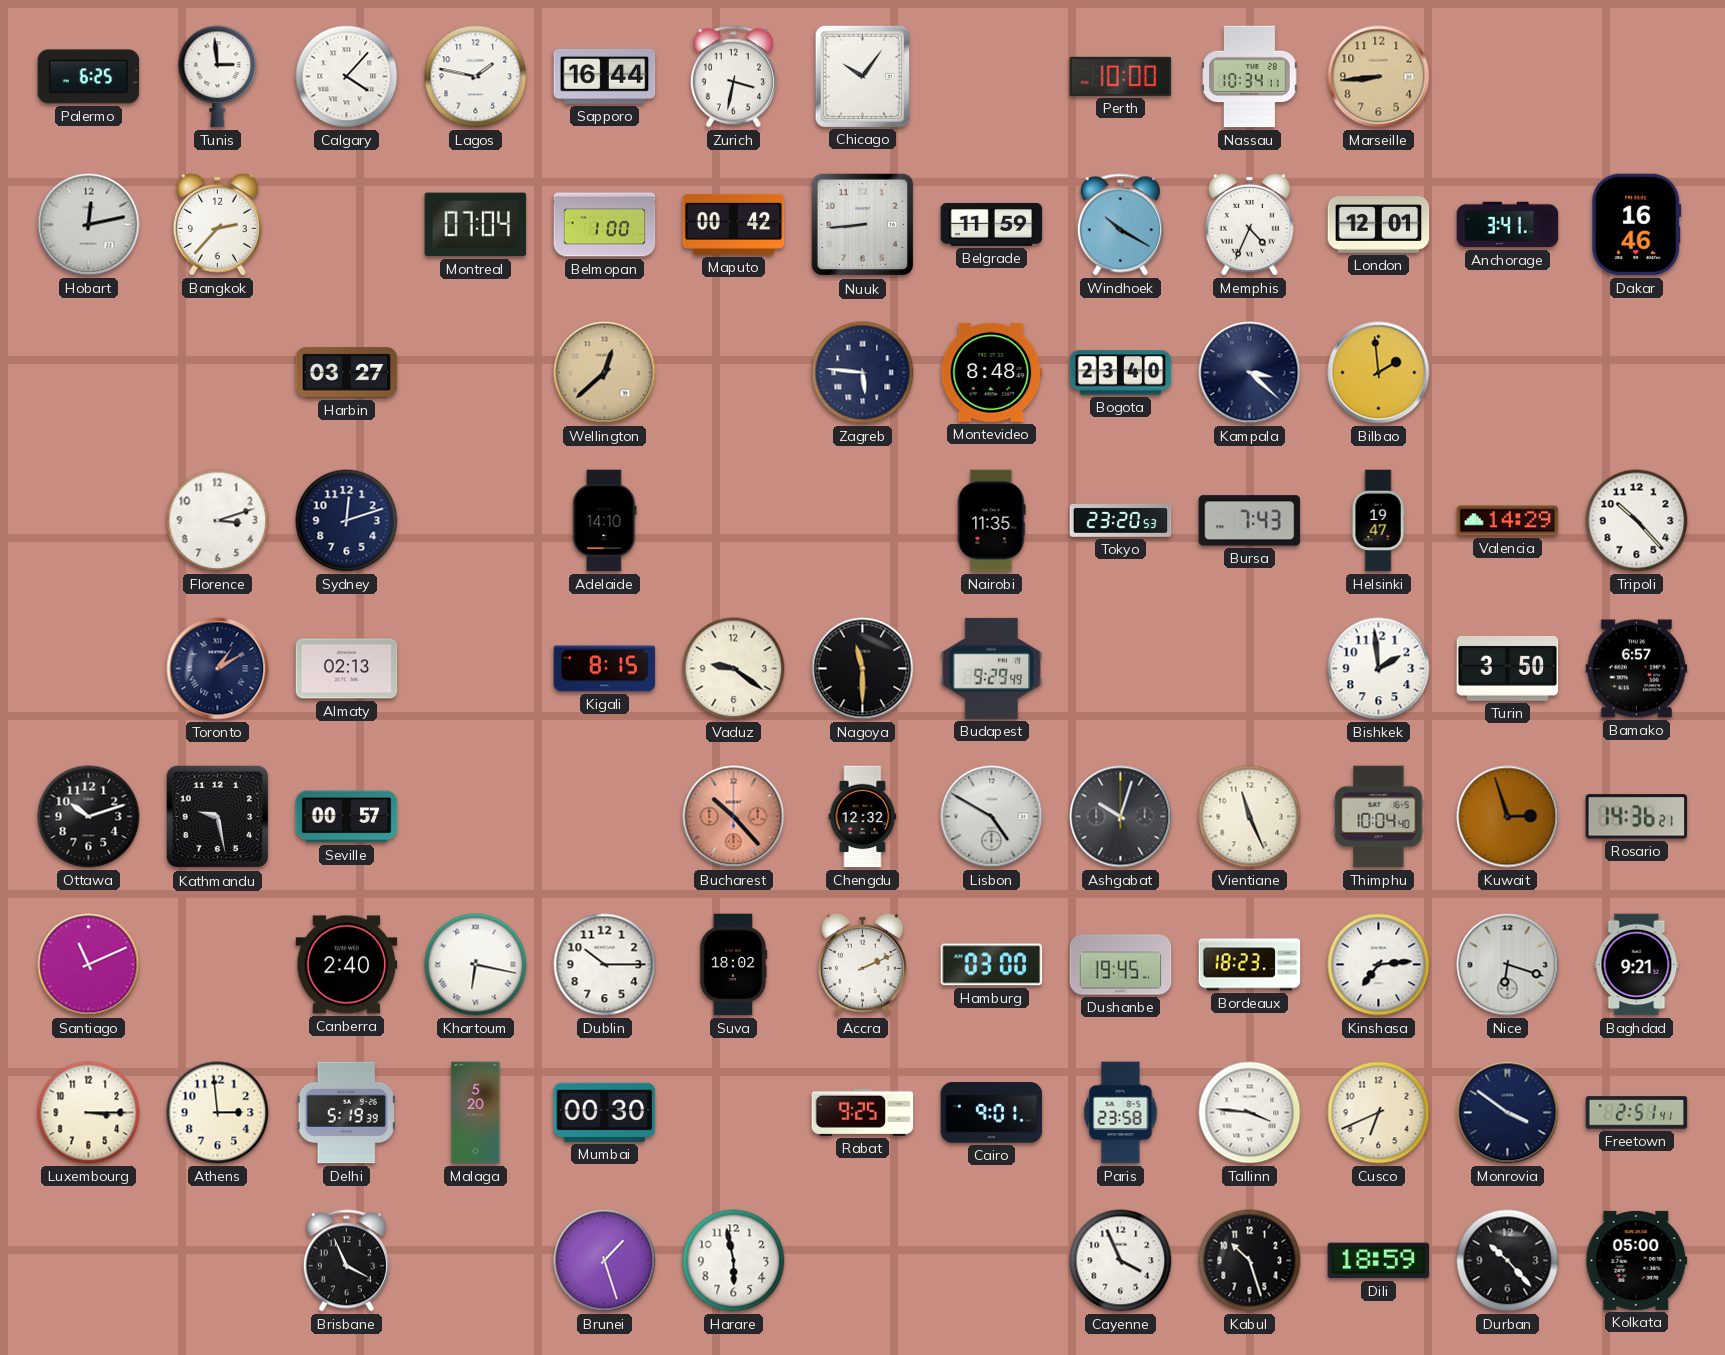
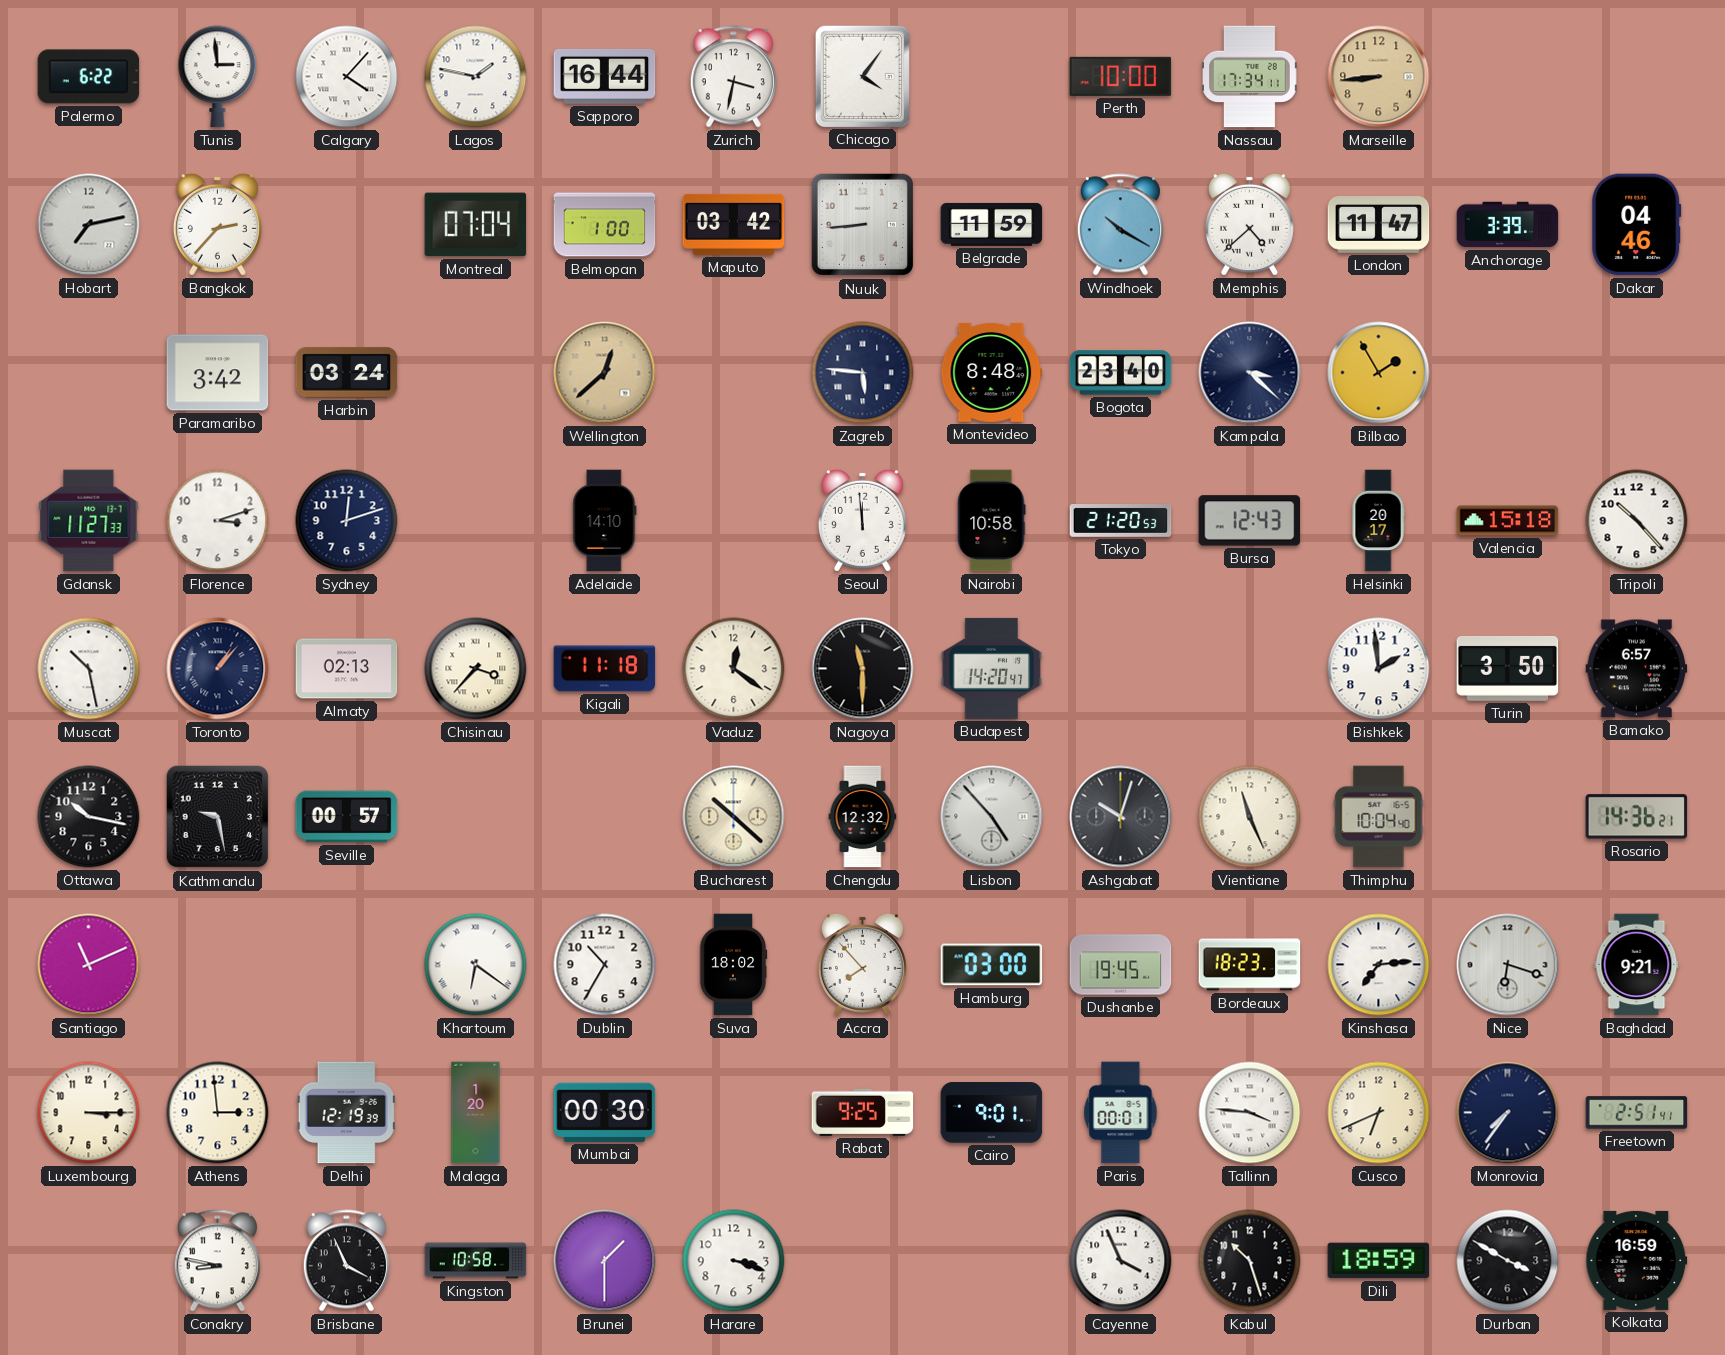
Palermo: 6:25 -> 6:22
Chicago: 10:06 -> 4:06
Nassau: 10:34 -> 17:34
Hobart: 12:13 -> 7:13
Maputo: 00:42 -> 03:42
Memphis: 4:34 -> 4:38
London: 12:01 -> 11:47
Anchorage: 3:41 -> 3:39
Dakar: 16:46 -> 04:46
Paramaribo: none -> 3:42
Harbin: 03:27 -> 03:24
Bilbao: 1:59 -> 1:55
Gdansk: none -> 11:27
Seoul: none -> 11:59
Nairobi: 11:35 -> 10:58
Tokyo: 23:20 -> 21:20
Bursa: 7:43 -> 12:43
Helsinki: 19:47 -> 20:17
Valencia: 14:29 -> 15:18
Muscat: none -> 10:28
Toronto: 1:10 -> 1:07
Chisinau: none -> 3:37
Kigali: 8:15 -> 11:18
Vaduz: 9:21 -> 12:21
Budapest: 9:29 -> 14:20
Ottawa: 10:12 -> 10:17
Bucharest: 10:23 -> 10:22
Bucharest dial: salmon -> cream
Lisbon: 4:50 -> 4:53
Kuwait: 2:57 -> none
Canberra: 2:40 -> none
Khartoum: 6:17 -> 6:21
Dublin: 10:15 -> 10:35
Accra: 2:11 -> 7:53
Delhi: 5:19 -> 12:19
Malaga: 5:20 -> 1:20
Paris: 23:58 -> 00:01
Monrovia: 3:51 -> 7:36
Conakry: none -> 8:47
Kingston: none -> 10:58
Brunei: 1:27 -> 1:30
Harare: 5:58 -> 3:18
Durban: 10:23 -> 3:50
Kolkata: 05:00 -> 16:59
